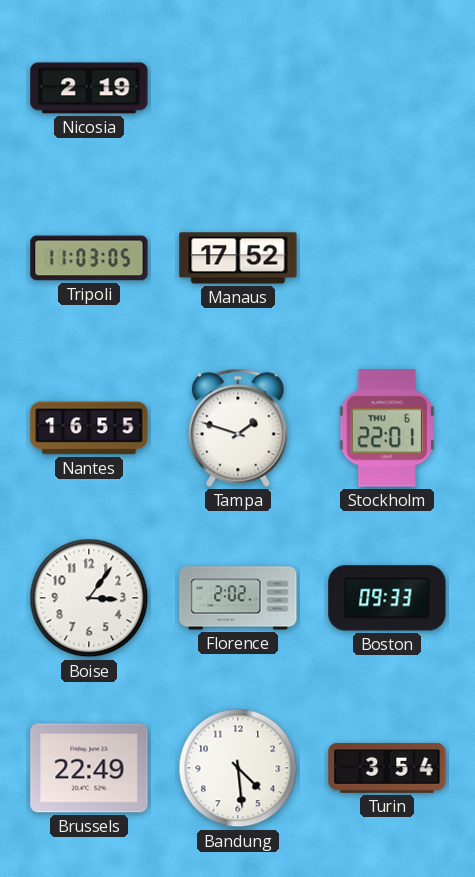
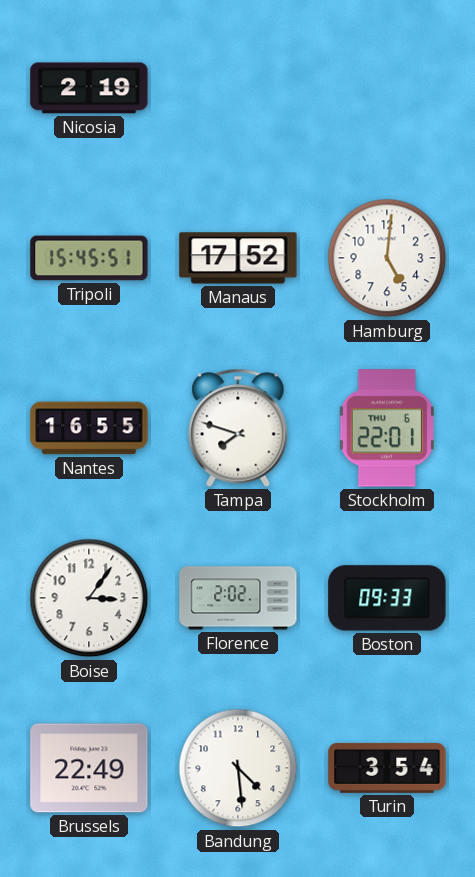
Tripoli: 11:03 -> 15:45
Hamburg: none -> 5:01
Tampa: 1:48 -> 7:48
